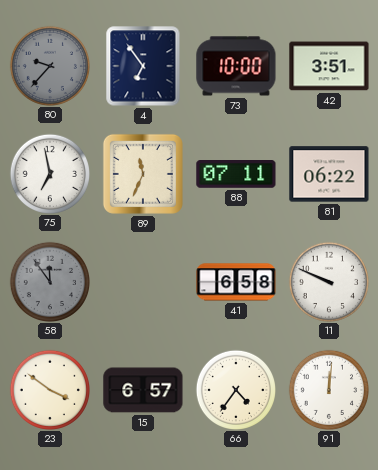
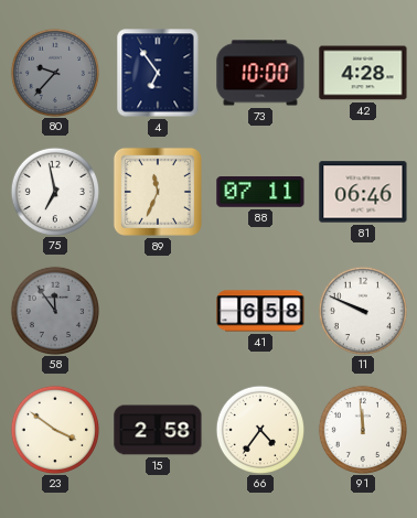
42: 3:51 -> 4:28
81: 06:22 -> 06:46
15: 6:57 -> 2:58
91: 12:01 -> 11:59
